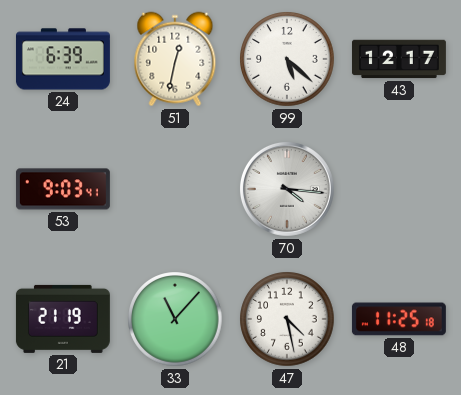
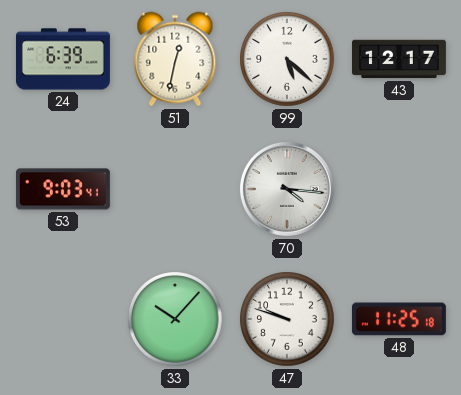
21: 21:19 -> none
33: 11:07 -> 10:07
47: 4:28 -> 9:48
